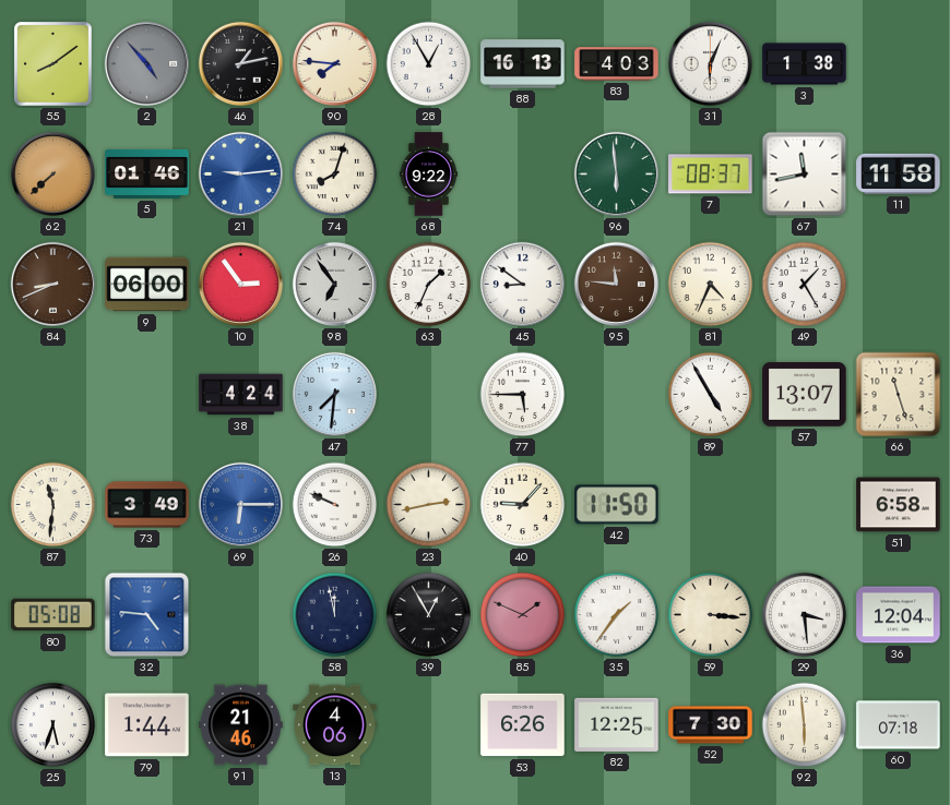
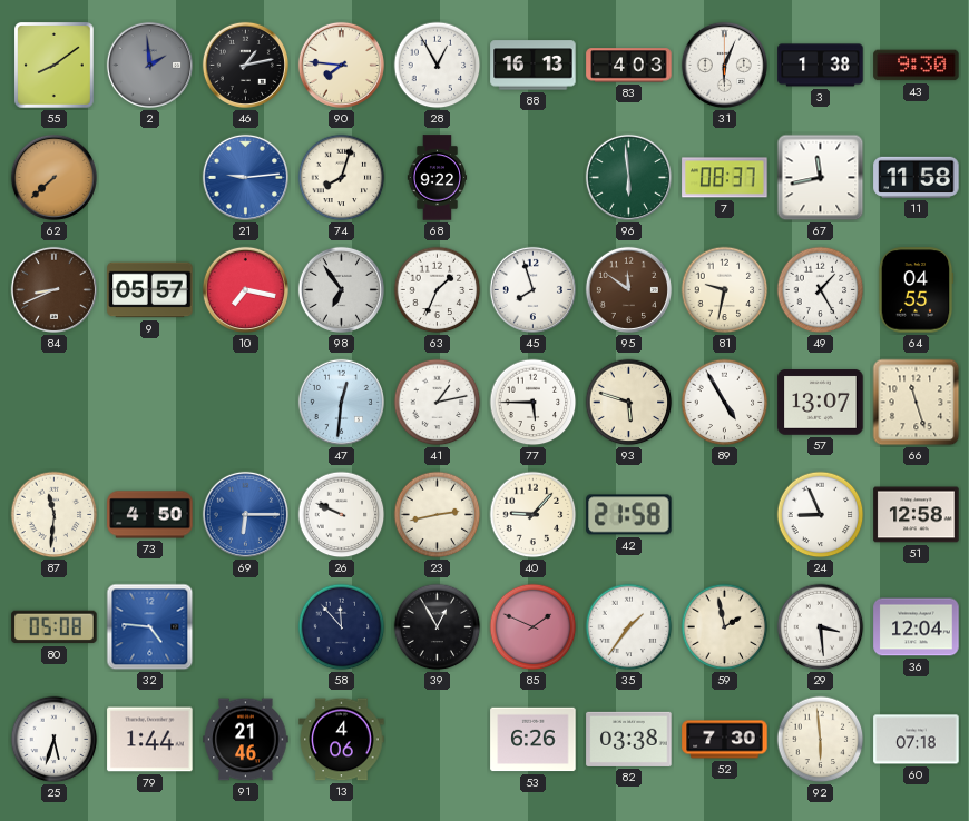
2: 4:53 -> 1:59
43: none -> 9:30
5: 01:46 -> none
9: 06:00 -> 05:57
10: 2:54 -> 7:17
45: 8:51 -> 7:57
95: 11:46 -> 11:51
81: 4:34 -> 9:32
64: none -> 04:55
38: 4:24 -> none
47: 7:31 -> 12:31
41: none -> 1:13
93: none -> 5:48
73: 3:49 -> 4:50
42: 11:50 -> 21:58
24: none -> 8:56
51: 6:58 -> 12:58
58: 11:58 -> 11:53
59: 3:16 -> 1:58
82: 12:25 -> 03:38
